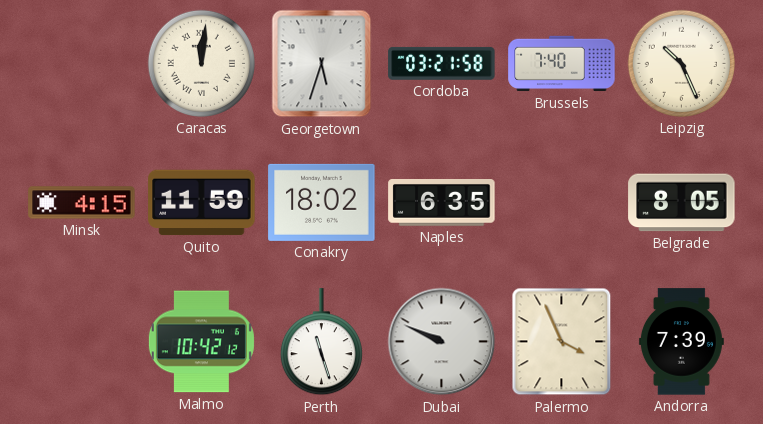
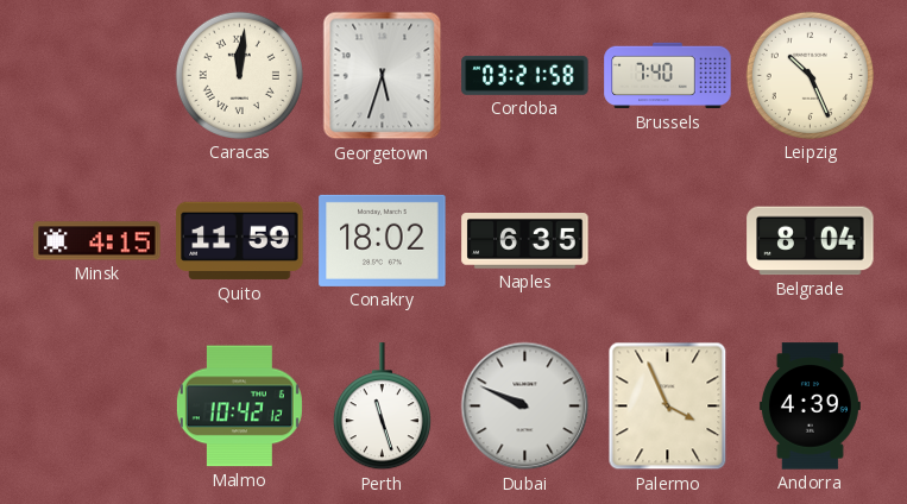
Belgrade: 8:05 -> 8:04
Andorra: 7:39 -> 4:39
